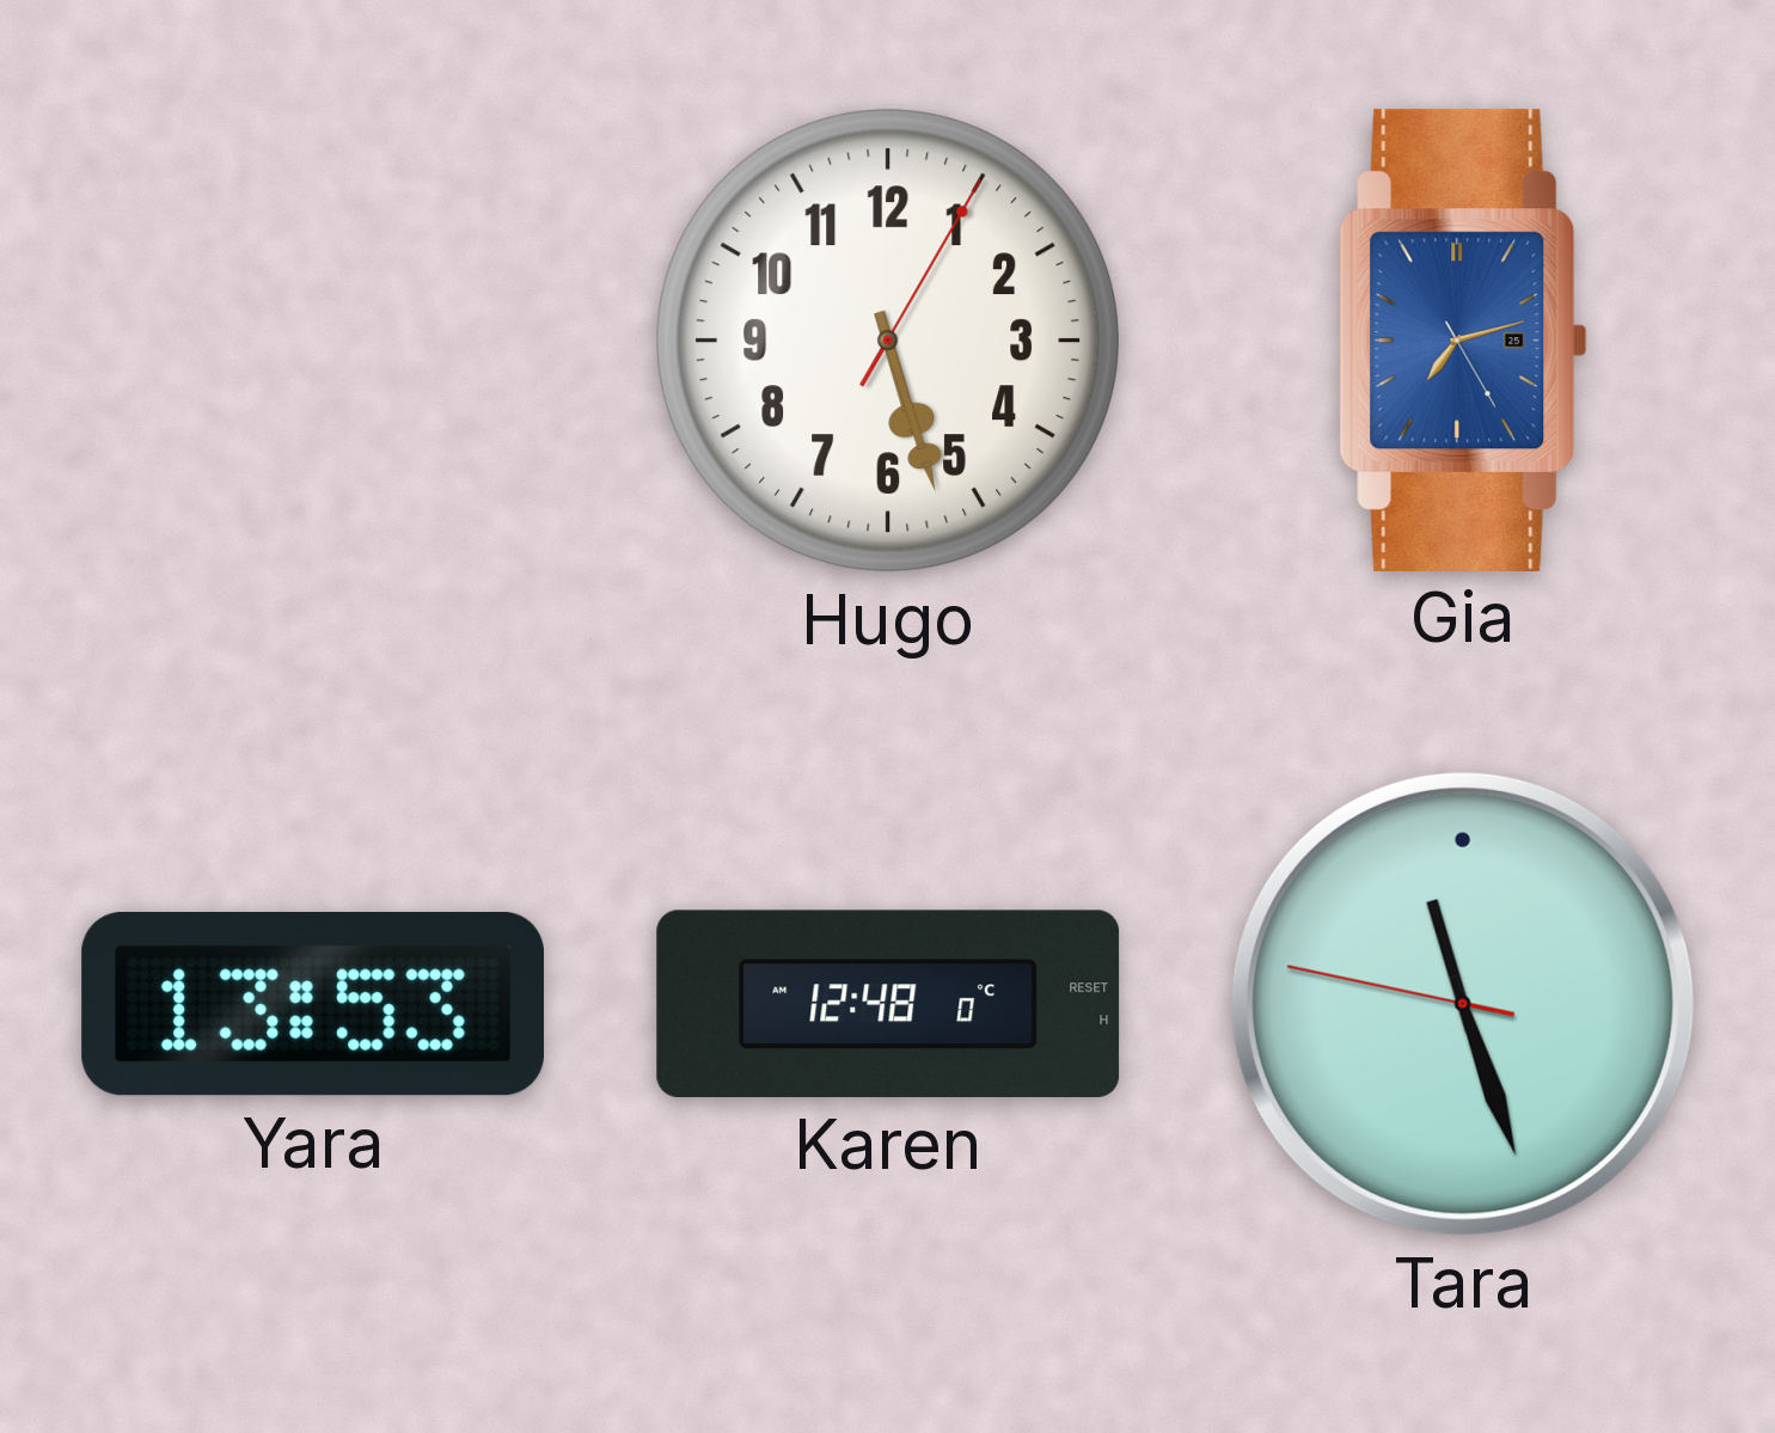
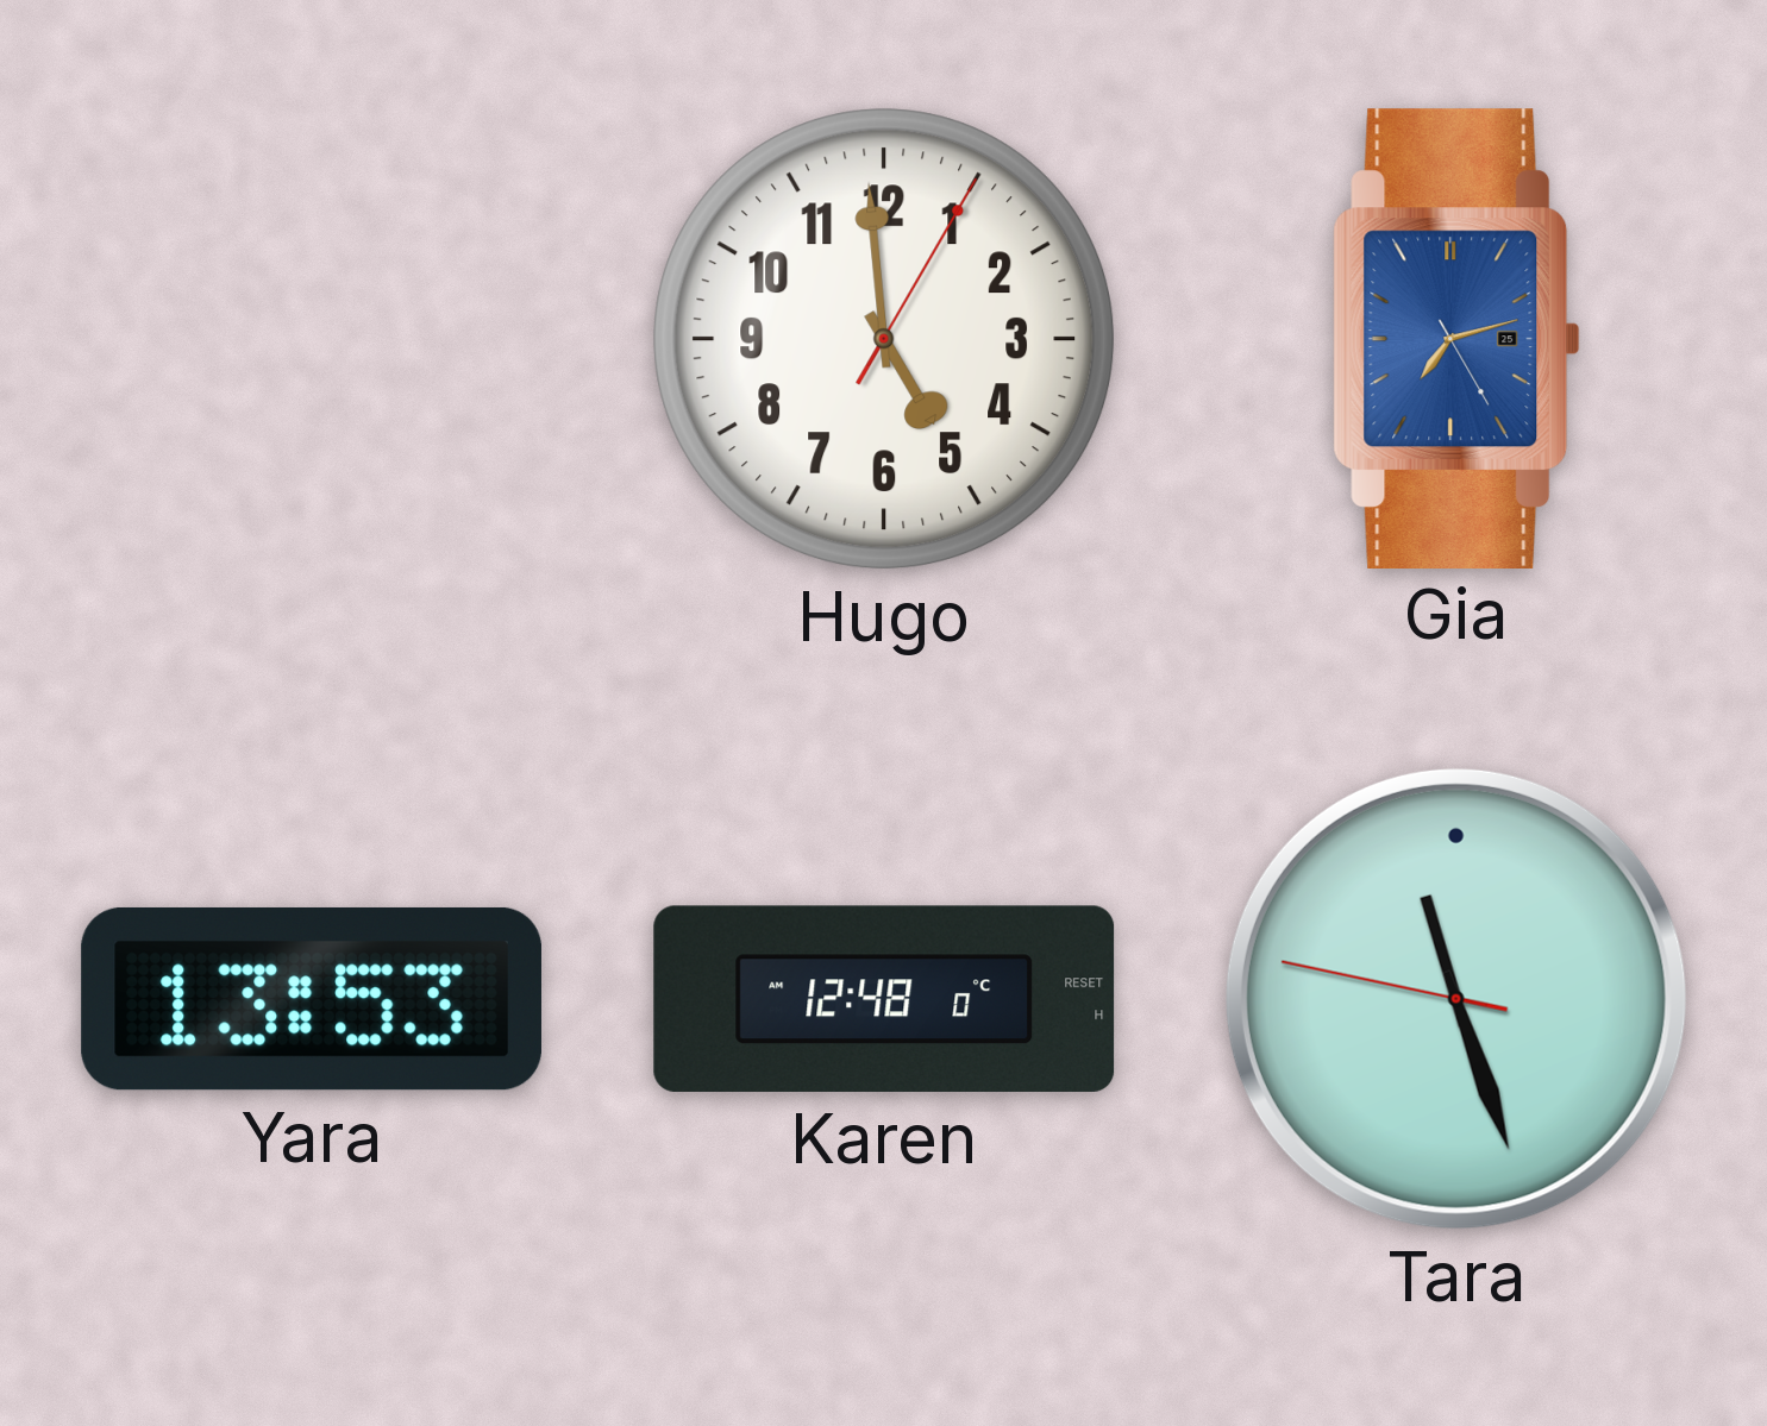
Hugo: 5:27 -> 4:59
